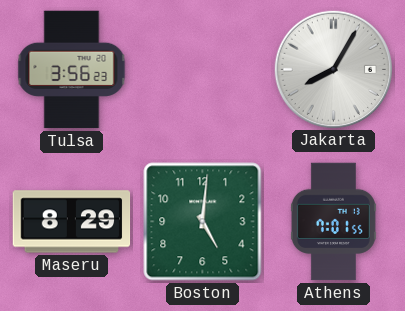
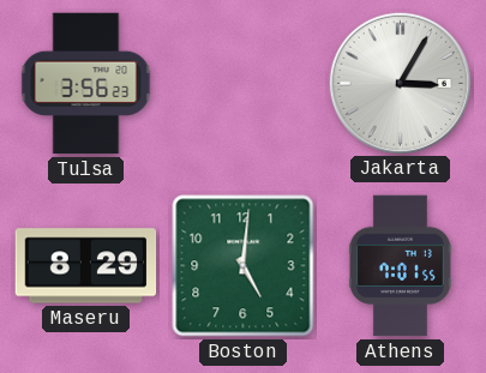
Jakarta: 8:05 -> 3:05
